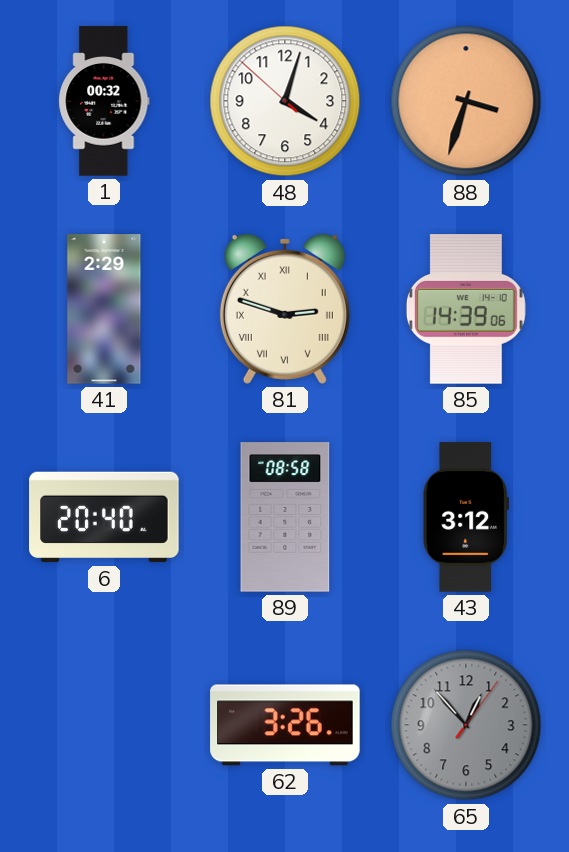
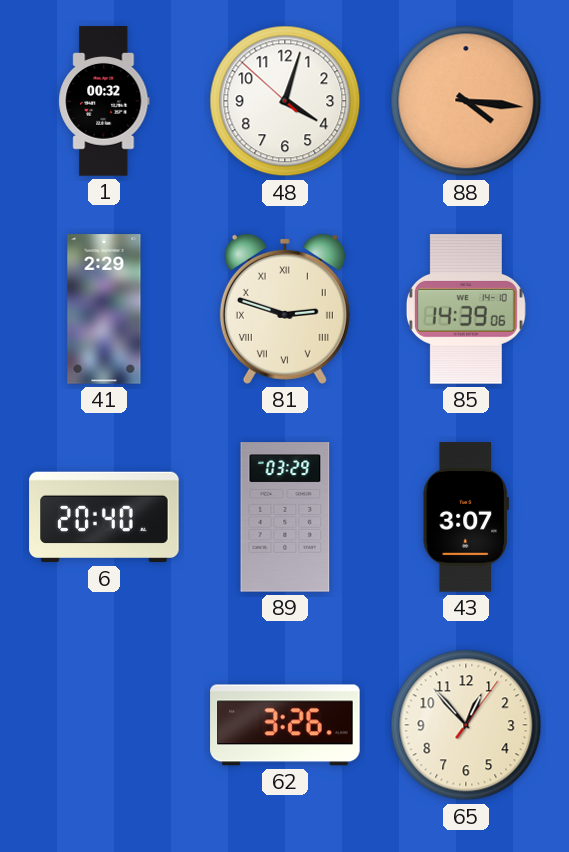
88: 3:33 -> 4:16
89: 08:58 -> 03:29
43: 3:12 -> 3:07
65 dial: grey -> cream
